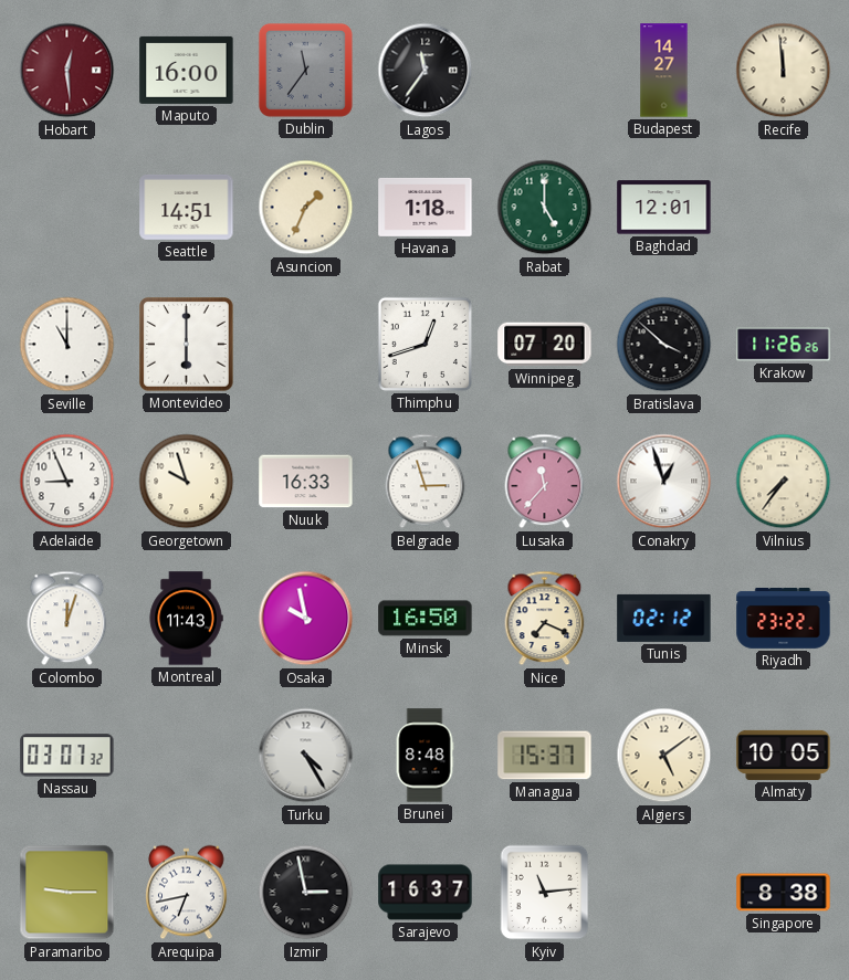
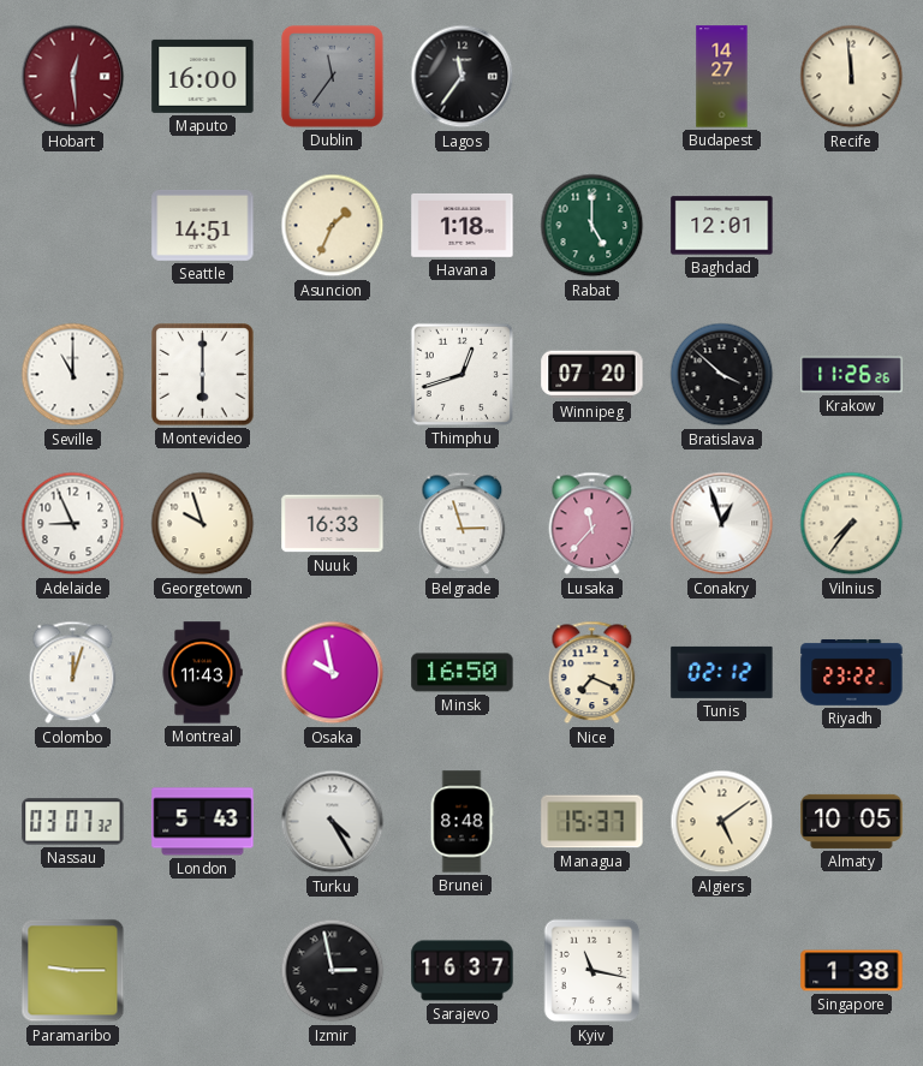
London: none -> 5:43
Arequipa: 6:43 -> none
Kyiv: 11:14 -> 11:17
Singapore: 8:38 -> 1:38
